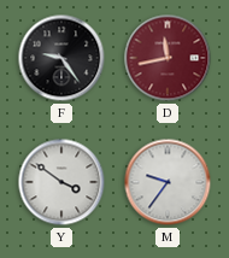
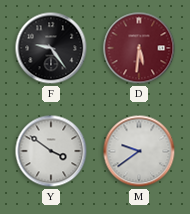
D: 11:43 -> 5:31
M: 9:36 -> 9:39
